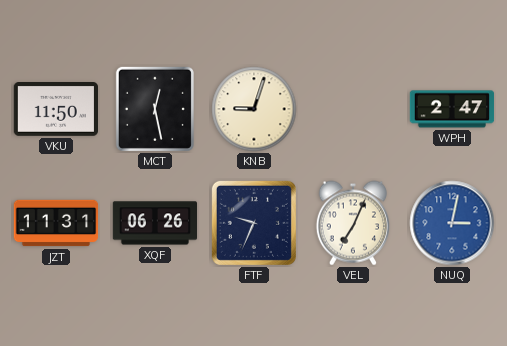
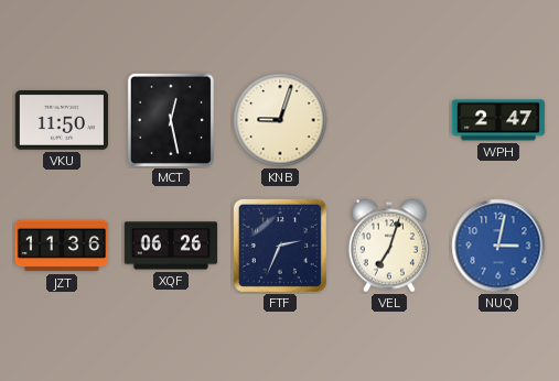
JZT: 11:31 -> 11:36
FTF: 9:34 -> 2:34
VEL: 7:04 -> 7:03
